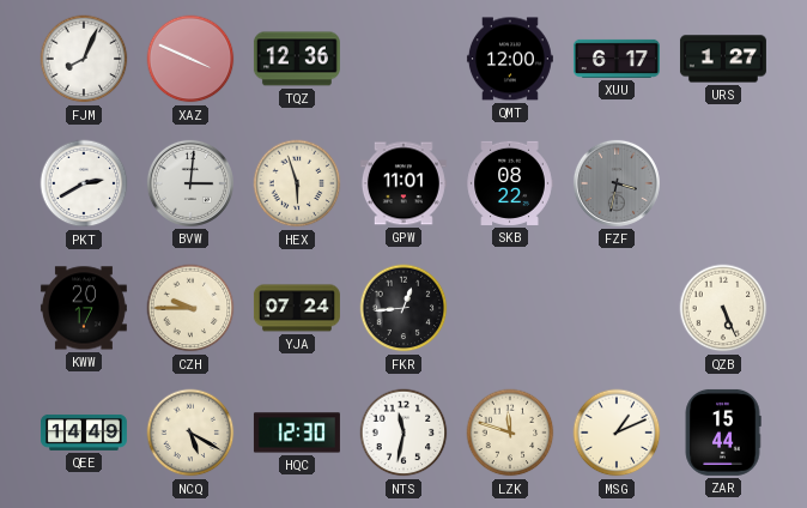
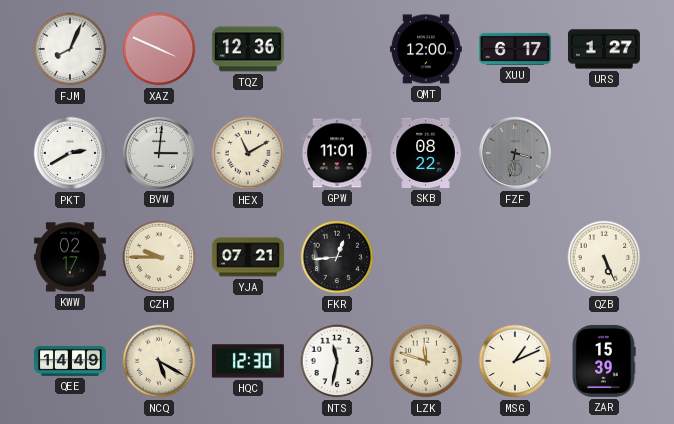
HEX: 5:57 -> 11:10
KWW: 20:17 -> 02:17
YJA: 07:24 -> 07:21
ZAR: 15:44 -> 15:39
